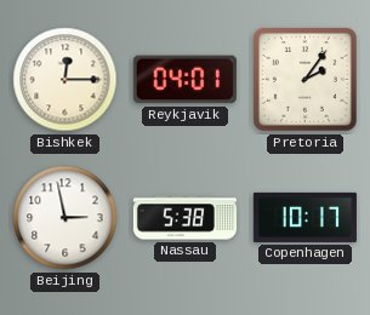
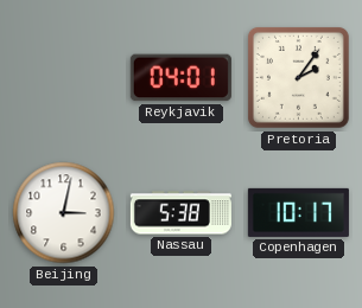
Bishkek: 12:15 -> none
Beijing: 2:58 -> 3:02
